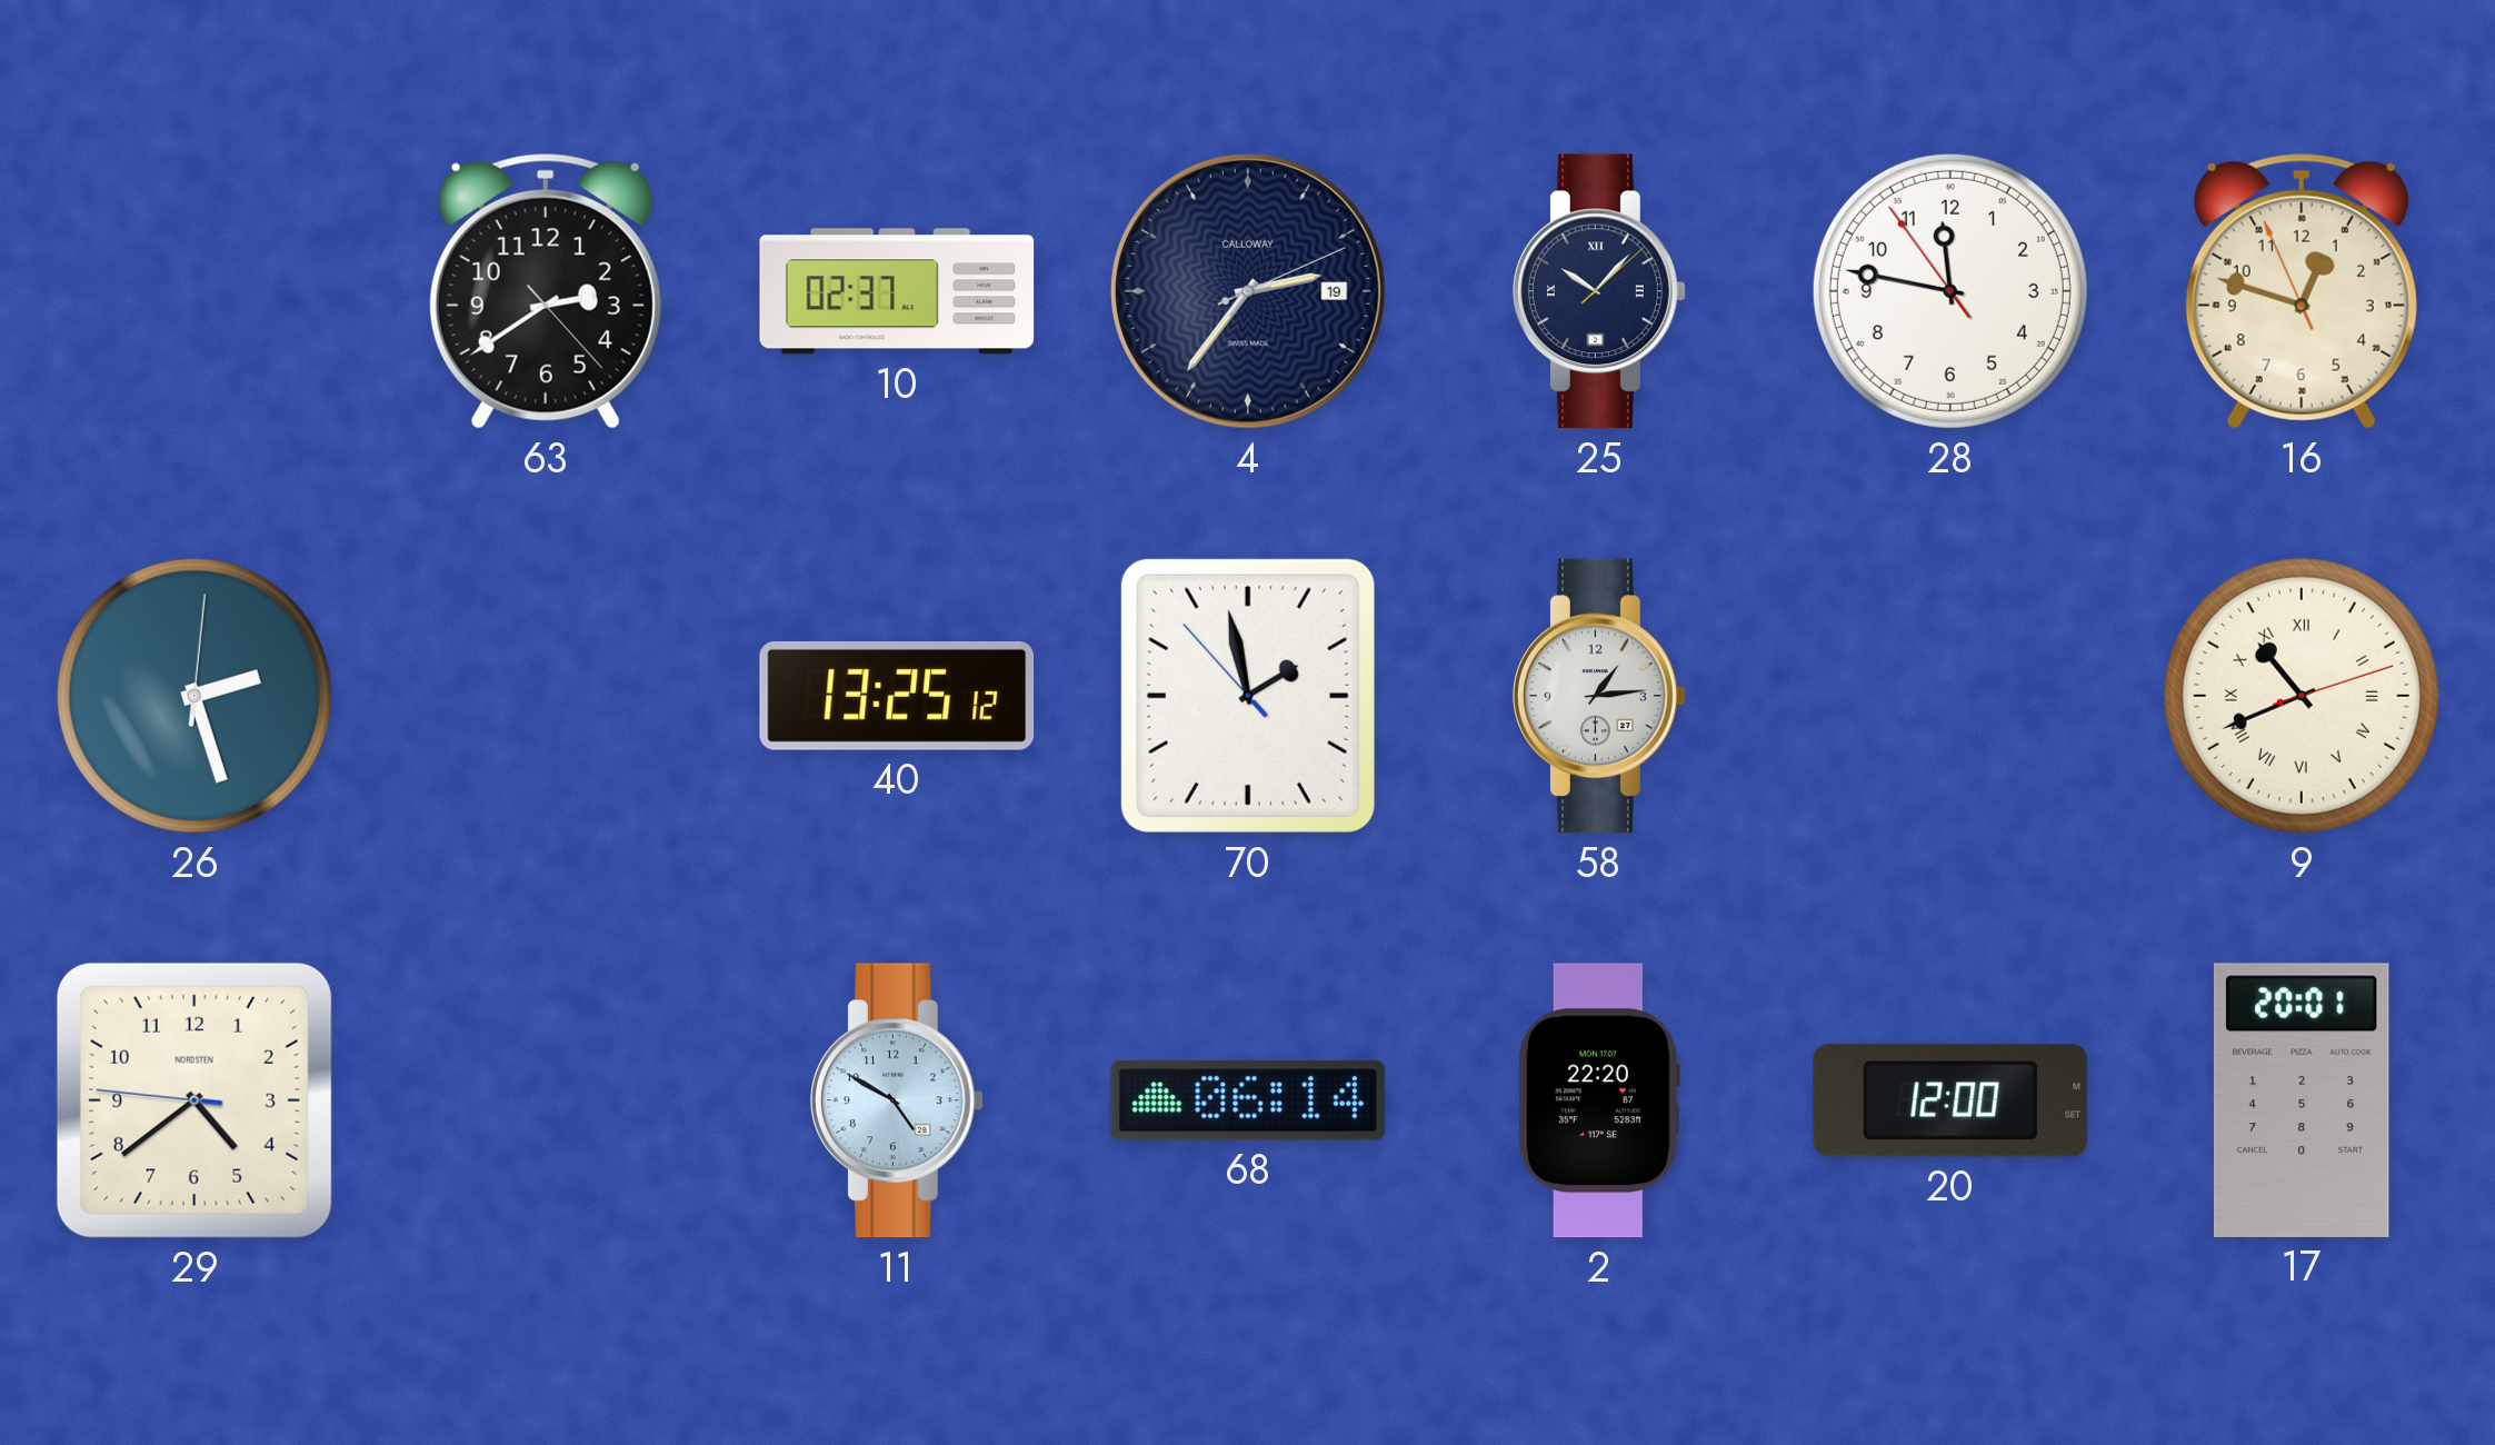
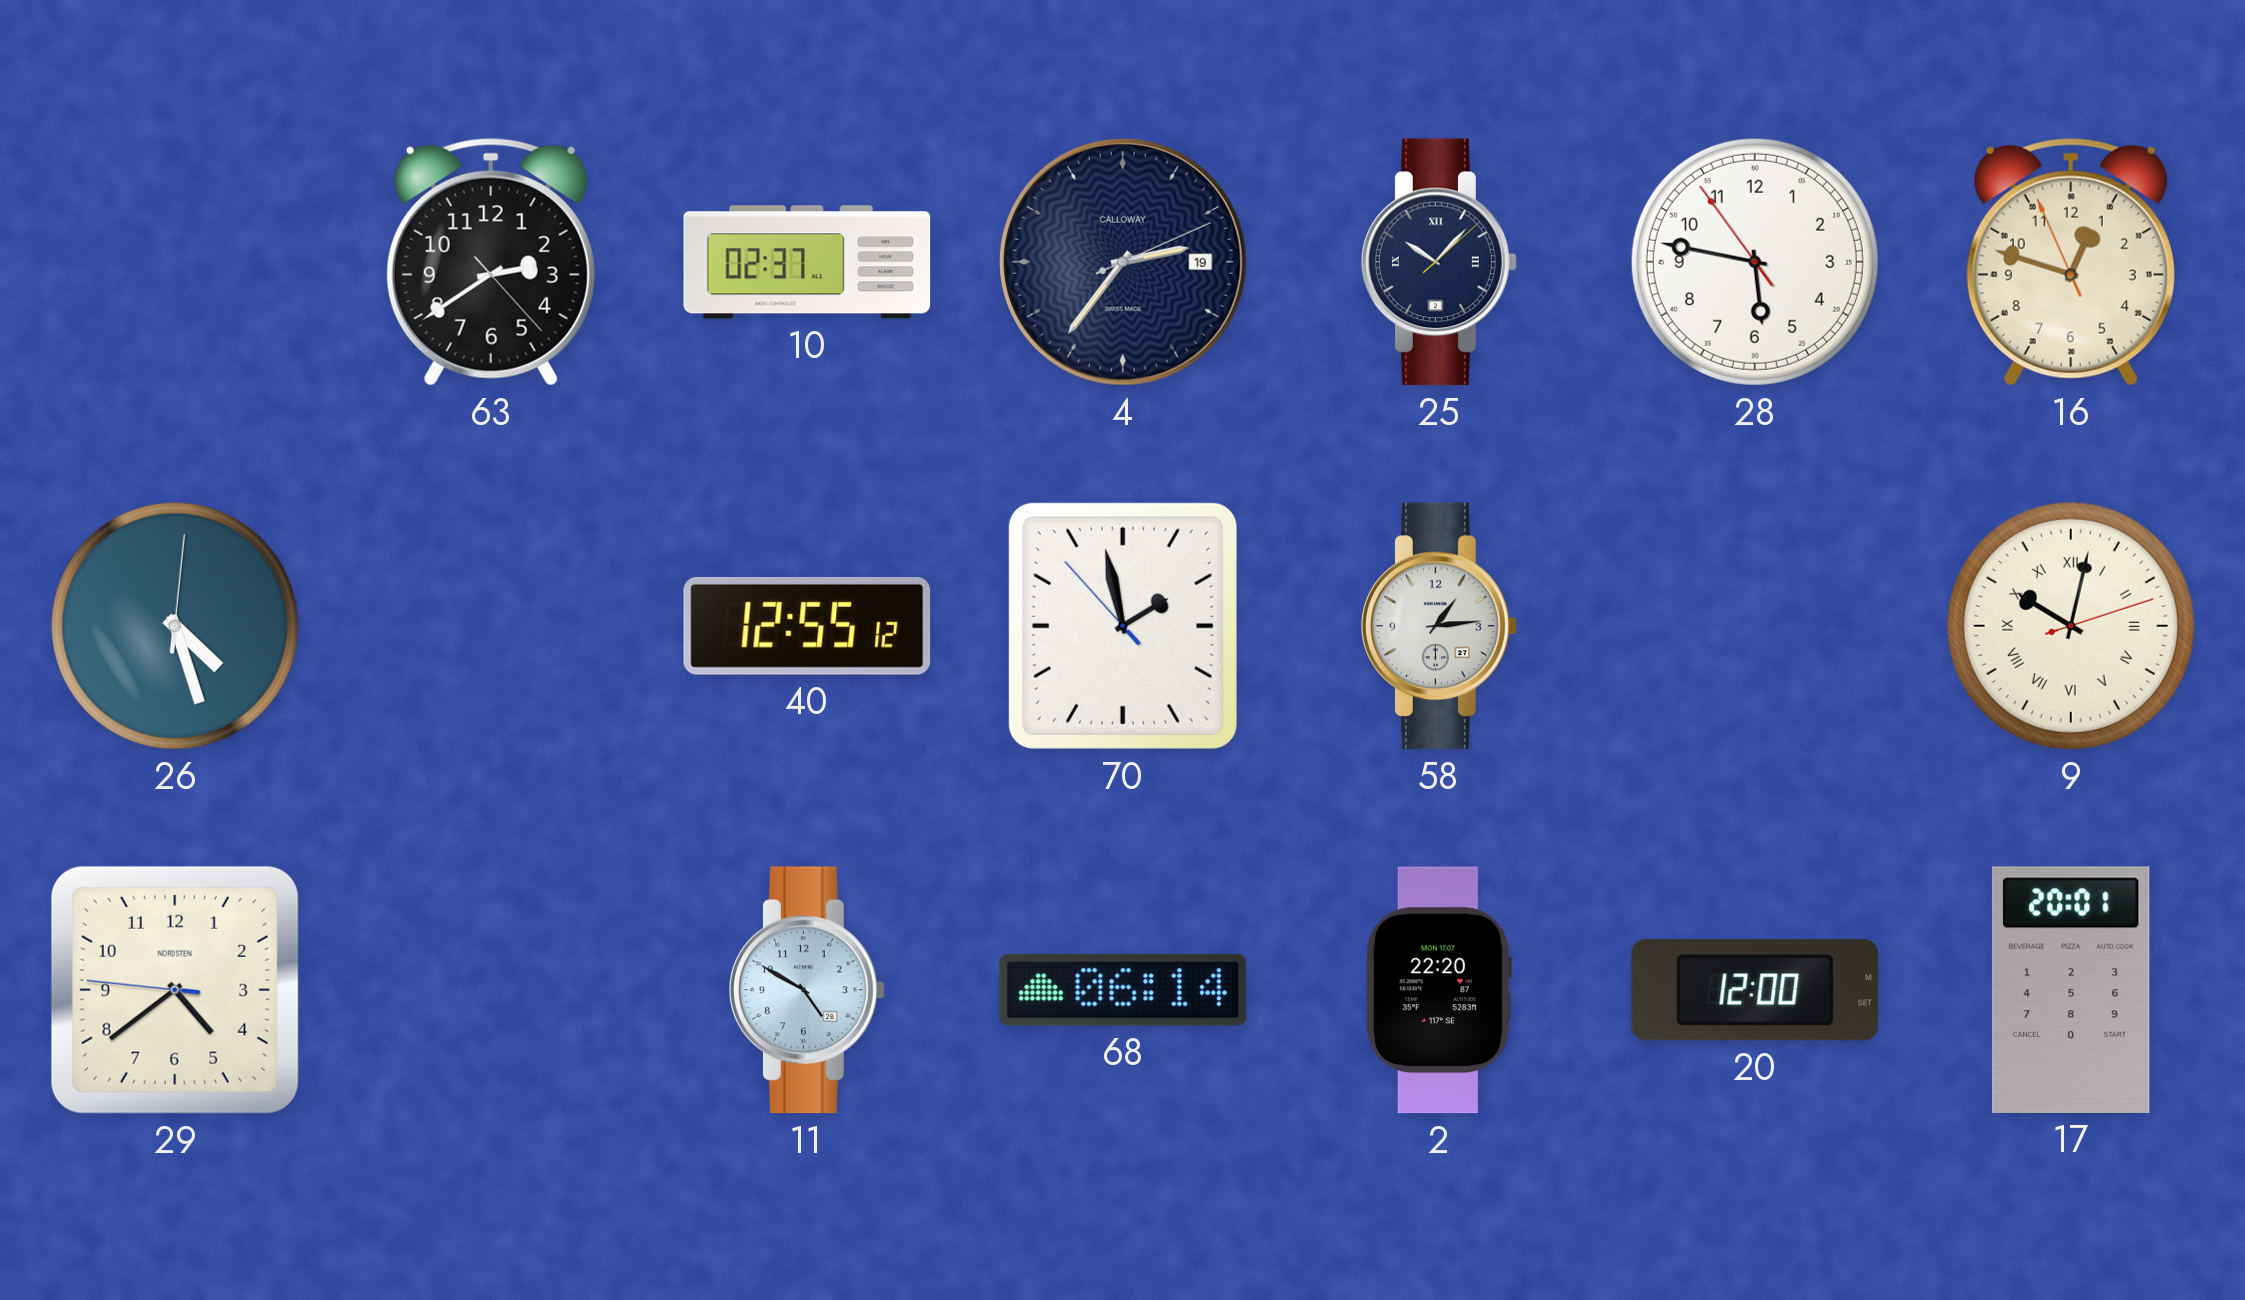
28: 11:46 -> 5:46
26: 2:27 -> 4:27
40: 13:25 -> 12:55
9: 10:41 -> 10:02
